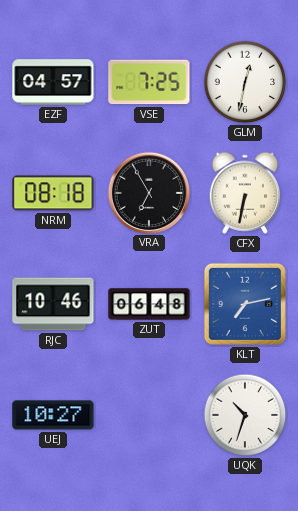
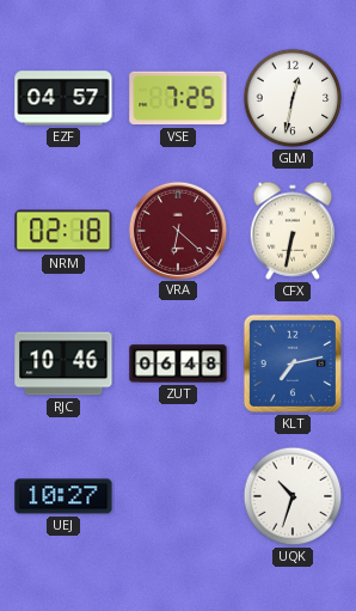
NRM: 08:18 -> 02:18
VRA: 6:55 -> 6:22
VRA dial: black -> burgundy
